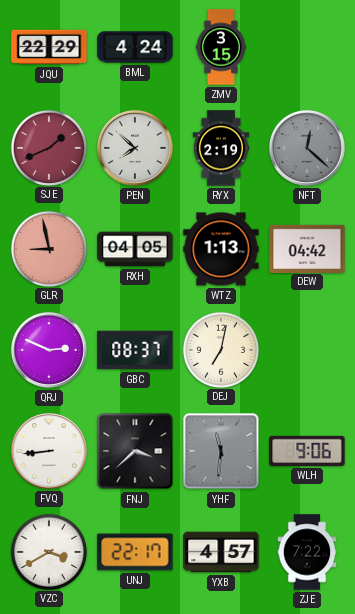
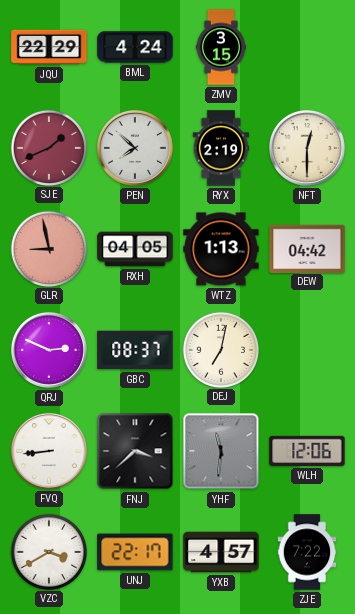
NFT: 12:22 -> 12:30
NFT dial: grey -> cream
WLH: 9:06 -> 12:06
